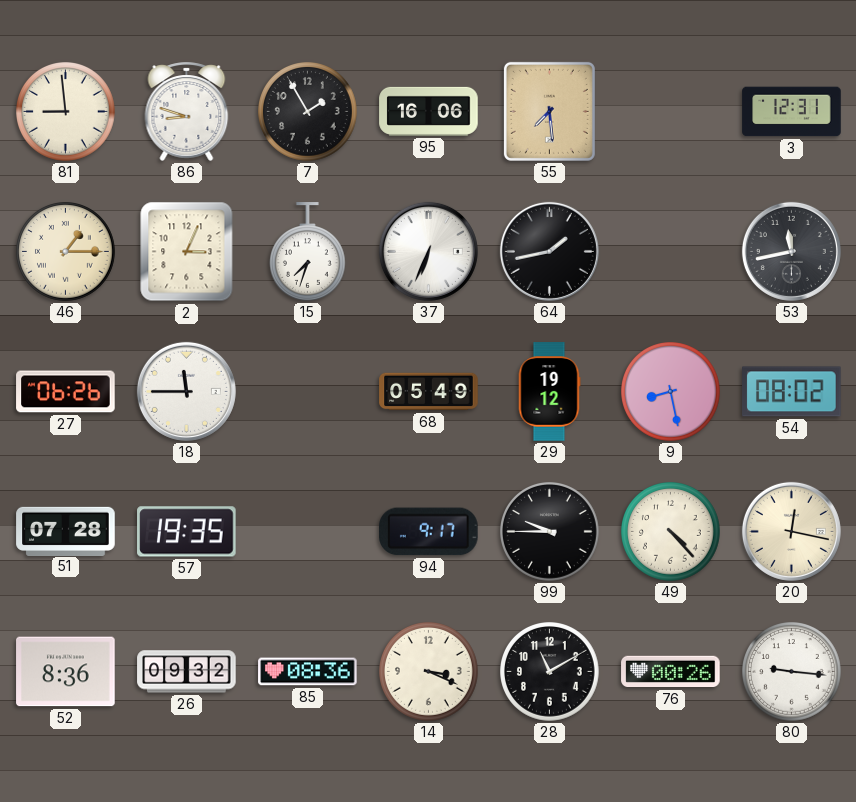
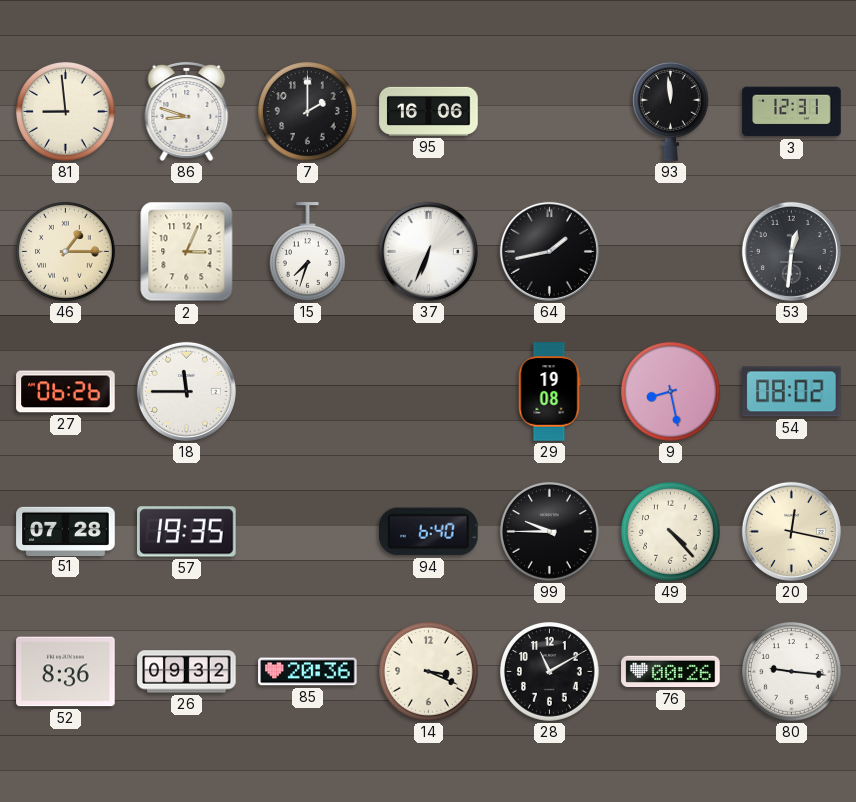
7: 1:55 -> 2:00
55: 7:29 -> none
93: none -> 11:59
53: 11:43 -> 12:31
68: 05:49 -> none
29: 19:12 -> 19:08
94: 9:17 -> 6:40
85: 08:36 -> 20:36
